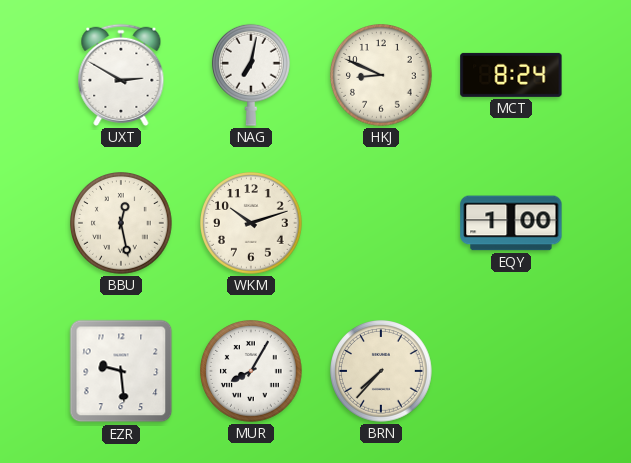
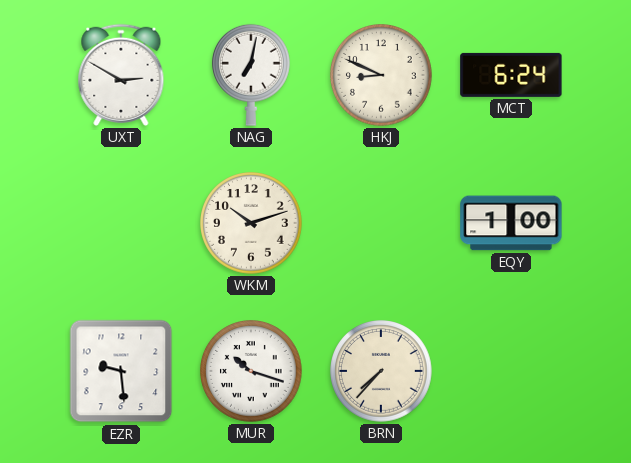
MCT: 8:24 -> 6:24
BBU: 12:28 -> none
MUR: 8:05 -> 10:18
